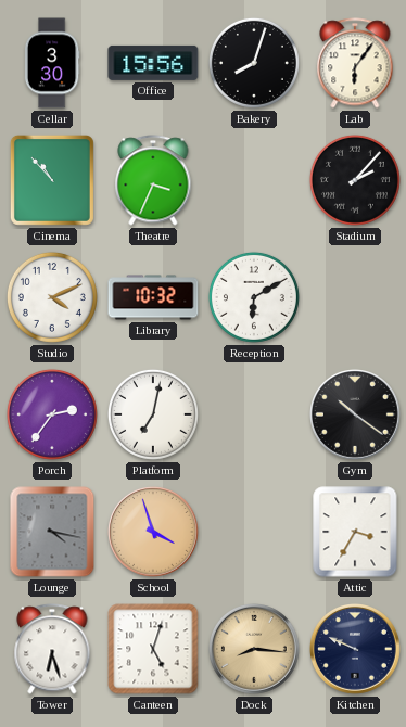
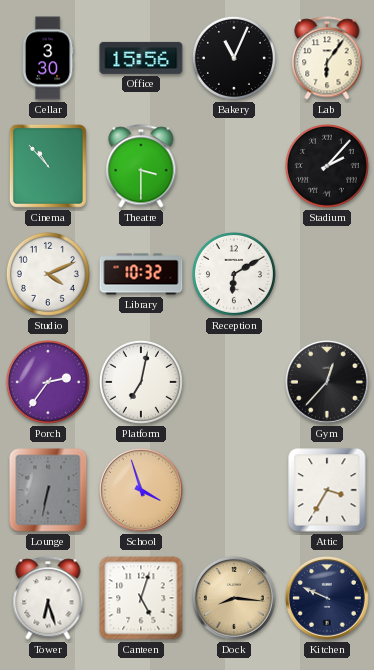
Bakery: 8:03 -> 11:04
Theatre: 3:34 -> 3:30
Gym: 10:21 -> 12:37
Lounge: 4:17 -> 6:32
